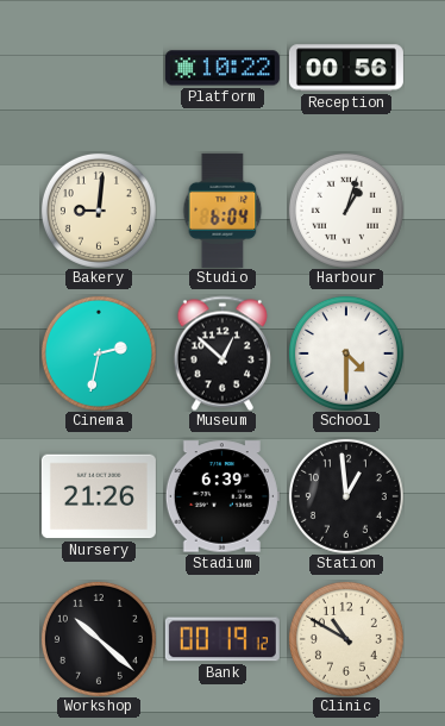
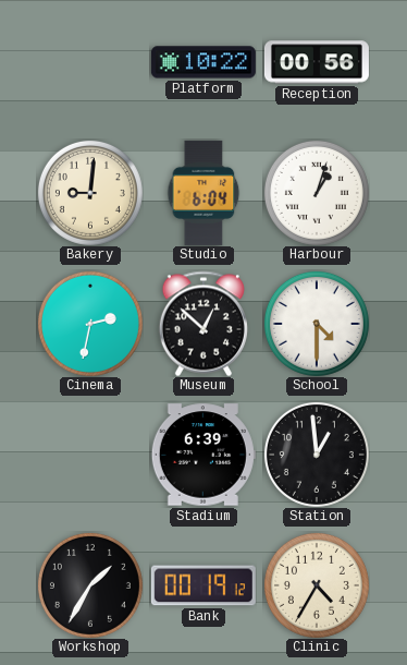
Nursery: 21:26 -> none
Workshop: 10:22 -> 1:35
Clinic: 10:50 -> 4:35
